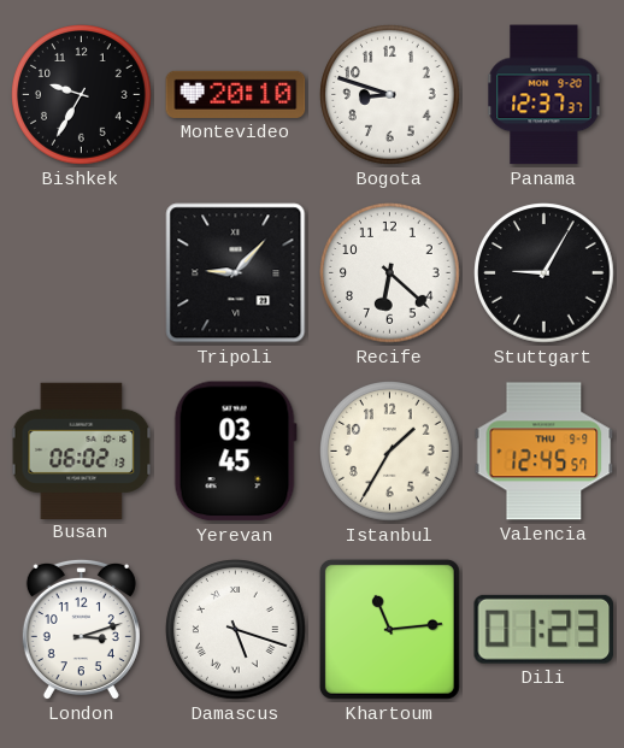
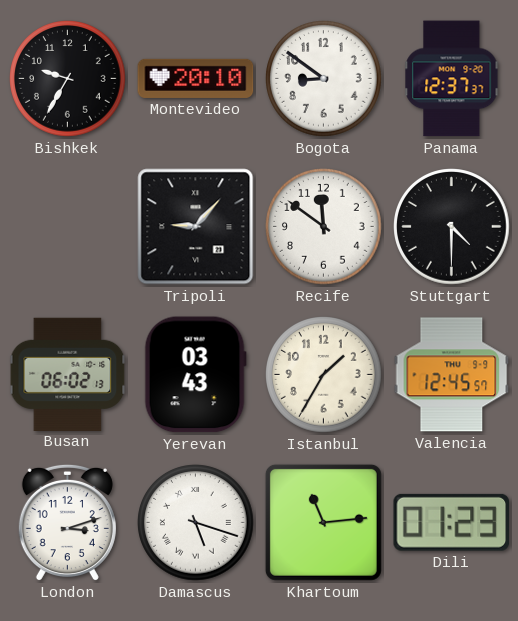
Bogota: 8:48 -> 8:51
Recife: 6:22 -> 11:51
Stuttgart: 9:05 -> 4:30
Yerevan: 03:45 -> 03:43
